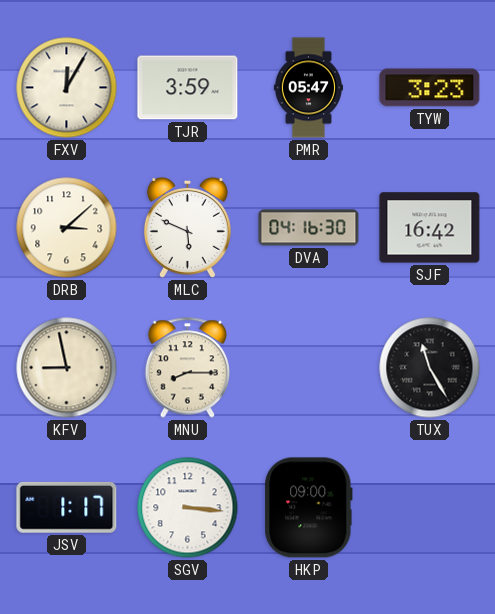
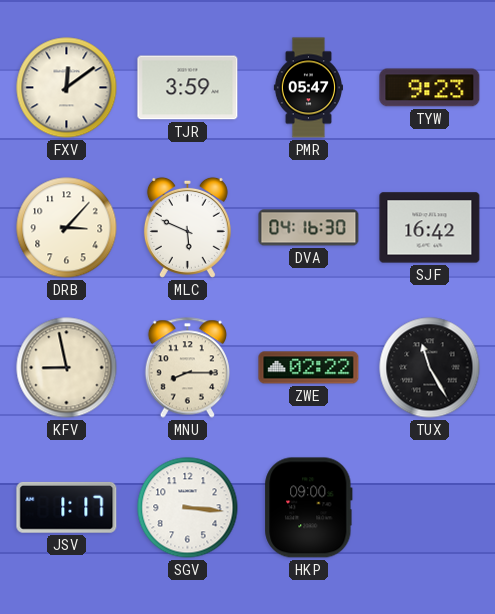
FXV: 12:05 -> 12:09
TYW: 3:23 -> 9:23
DRB: 3:08 -> 3:07
ZWE: none -> 02:22
